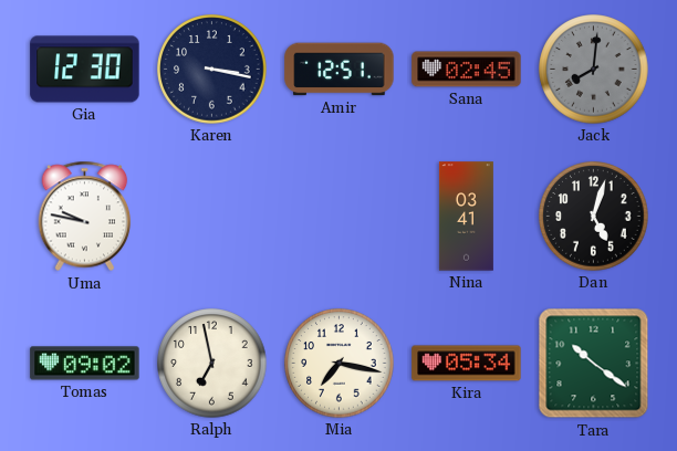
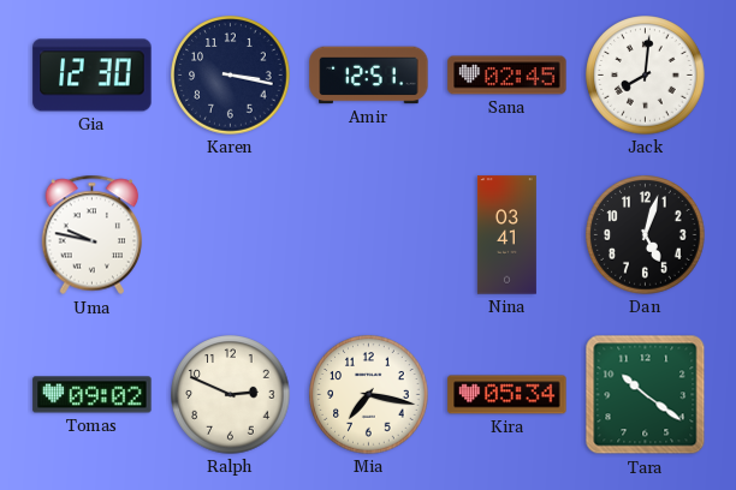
Jack dial: grey -> white
Ralph: 6:58 -> 2:49
